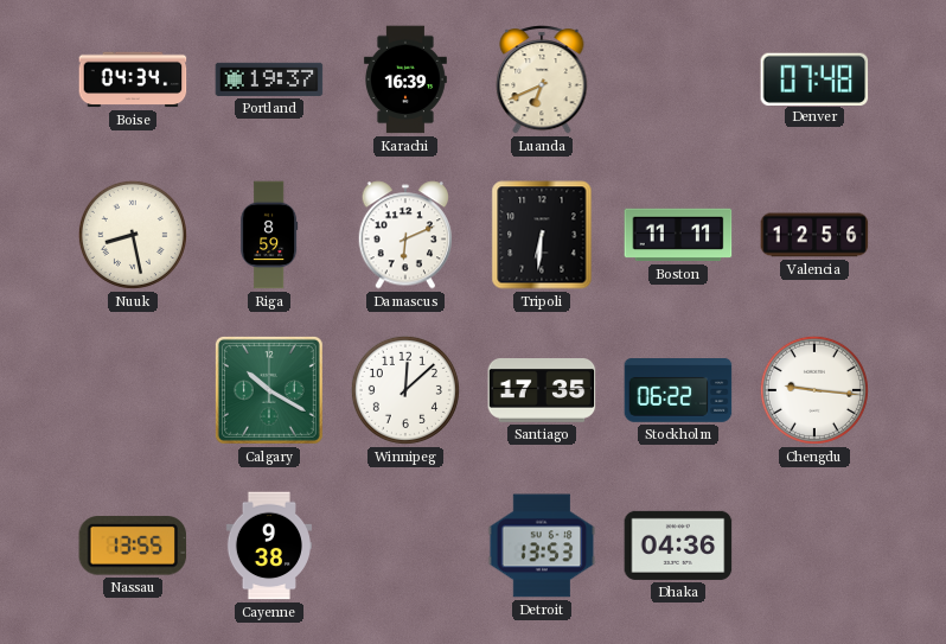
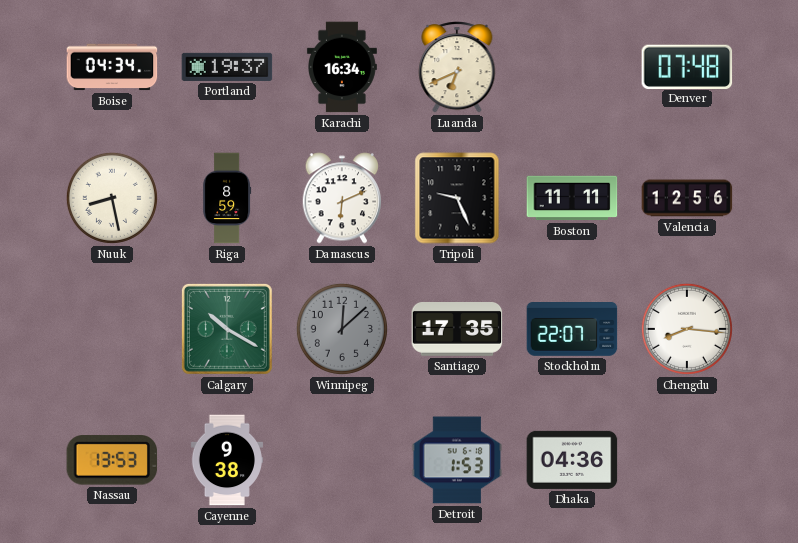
Karachi: 16:39 -> 16:34
Tripoli: 6:31 -> 9:26
Winnipeg dial: white -> grey
Stockholm: 06:22 -> 22:07
Chengdu: 9:16 -> 8:16
Nassau: 13:55 -> 13:53
Detroit: 13:53 -> 1:53
